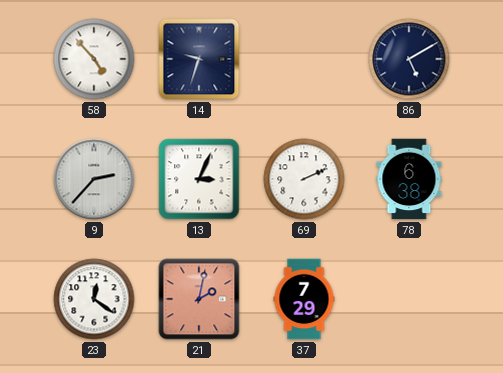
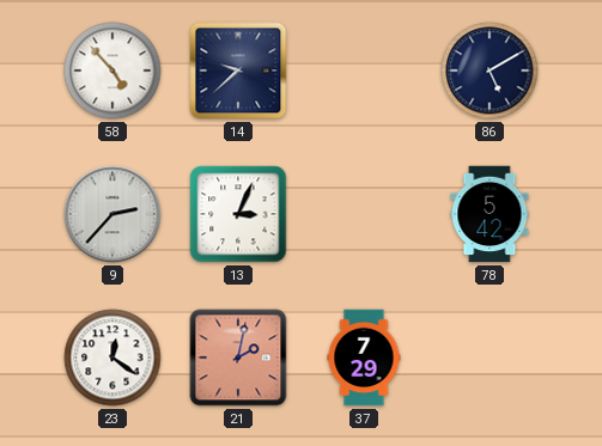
14: 9:33 -> 9:38
69: 2:11 -> none
78: 6:38 -> 5:42
